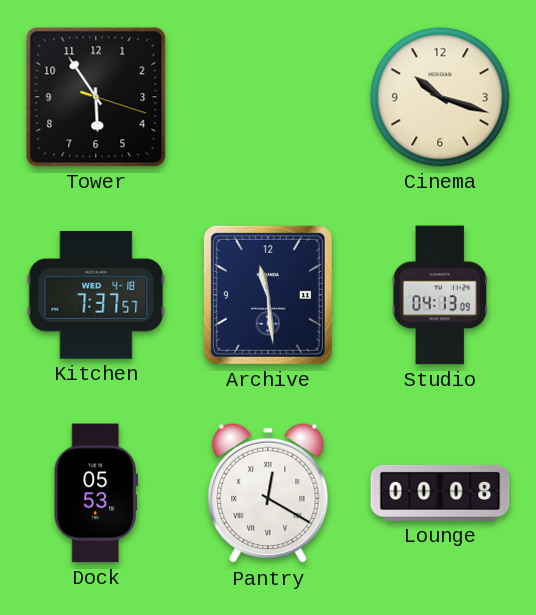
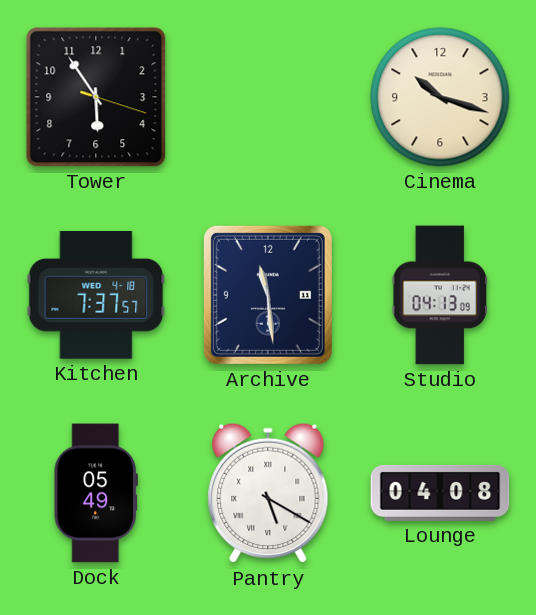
Dock: 05:53 -> 05:49
Pantry: 12:20 -> 5:20
Lounge: 00:08 -> 04:08
